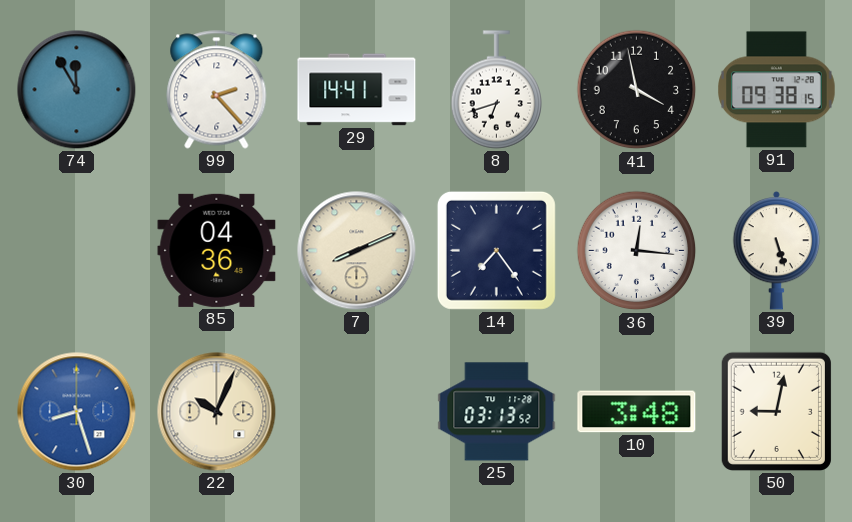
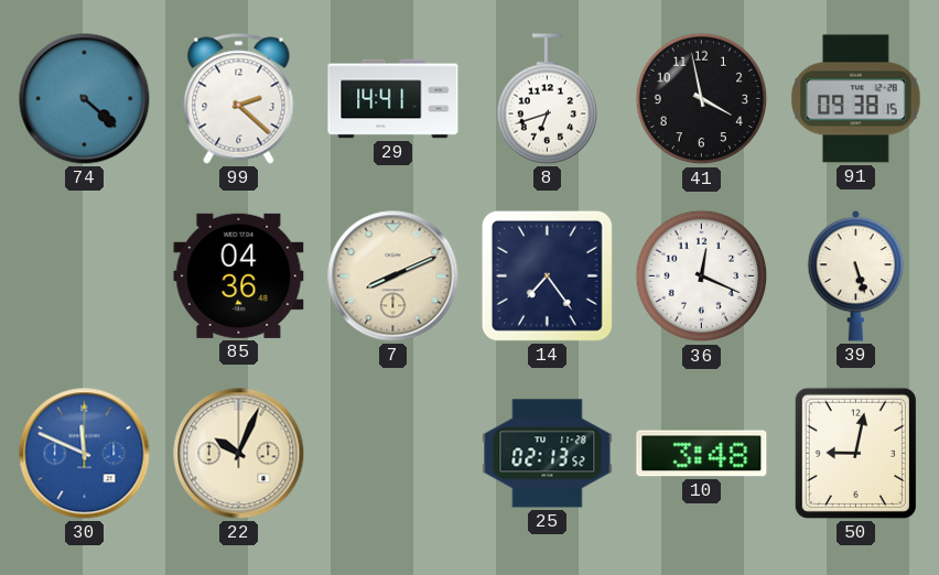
74: 11:55 -> 4:22
99: 2:23 -> 2:22
36: 12:16 -> 12:19
30: 8:27 -> 11:49
25: 03:13 -> 02:13
